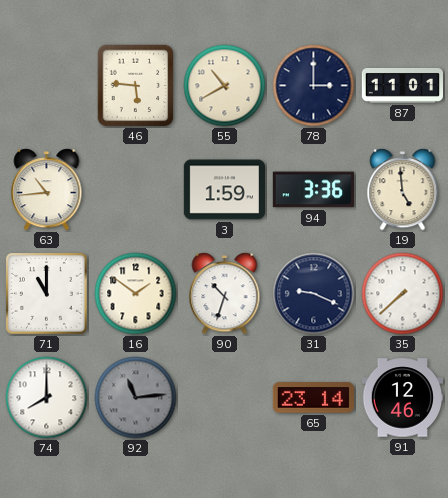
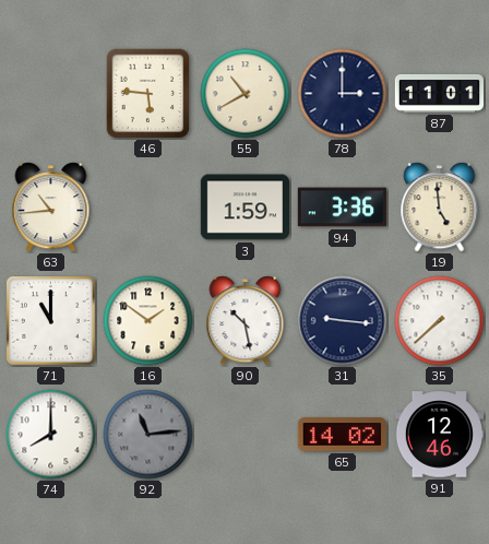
90: 10:33 -> 10:28
31: 9:19 -> 9:16
65: 23:14 -> 14:02
